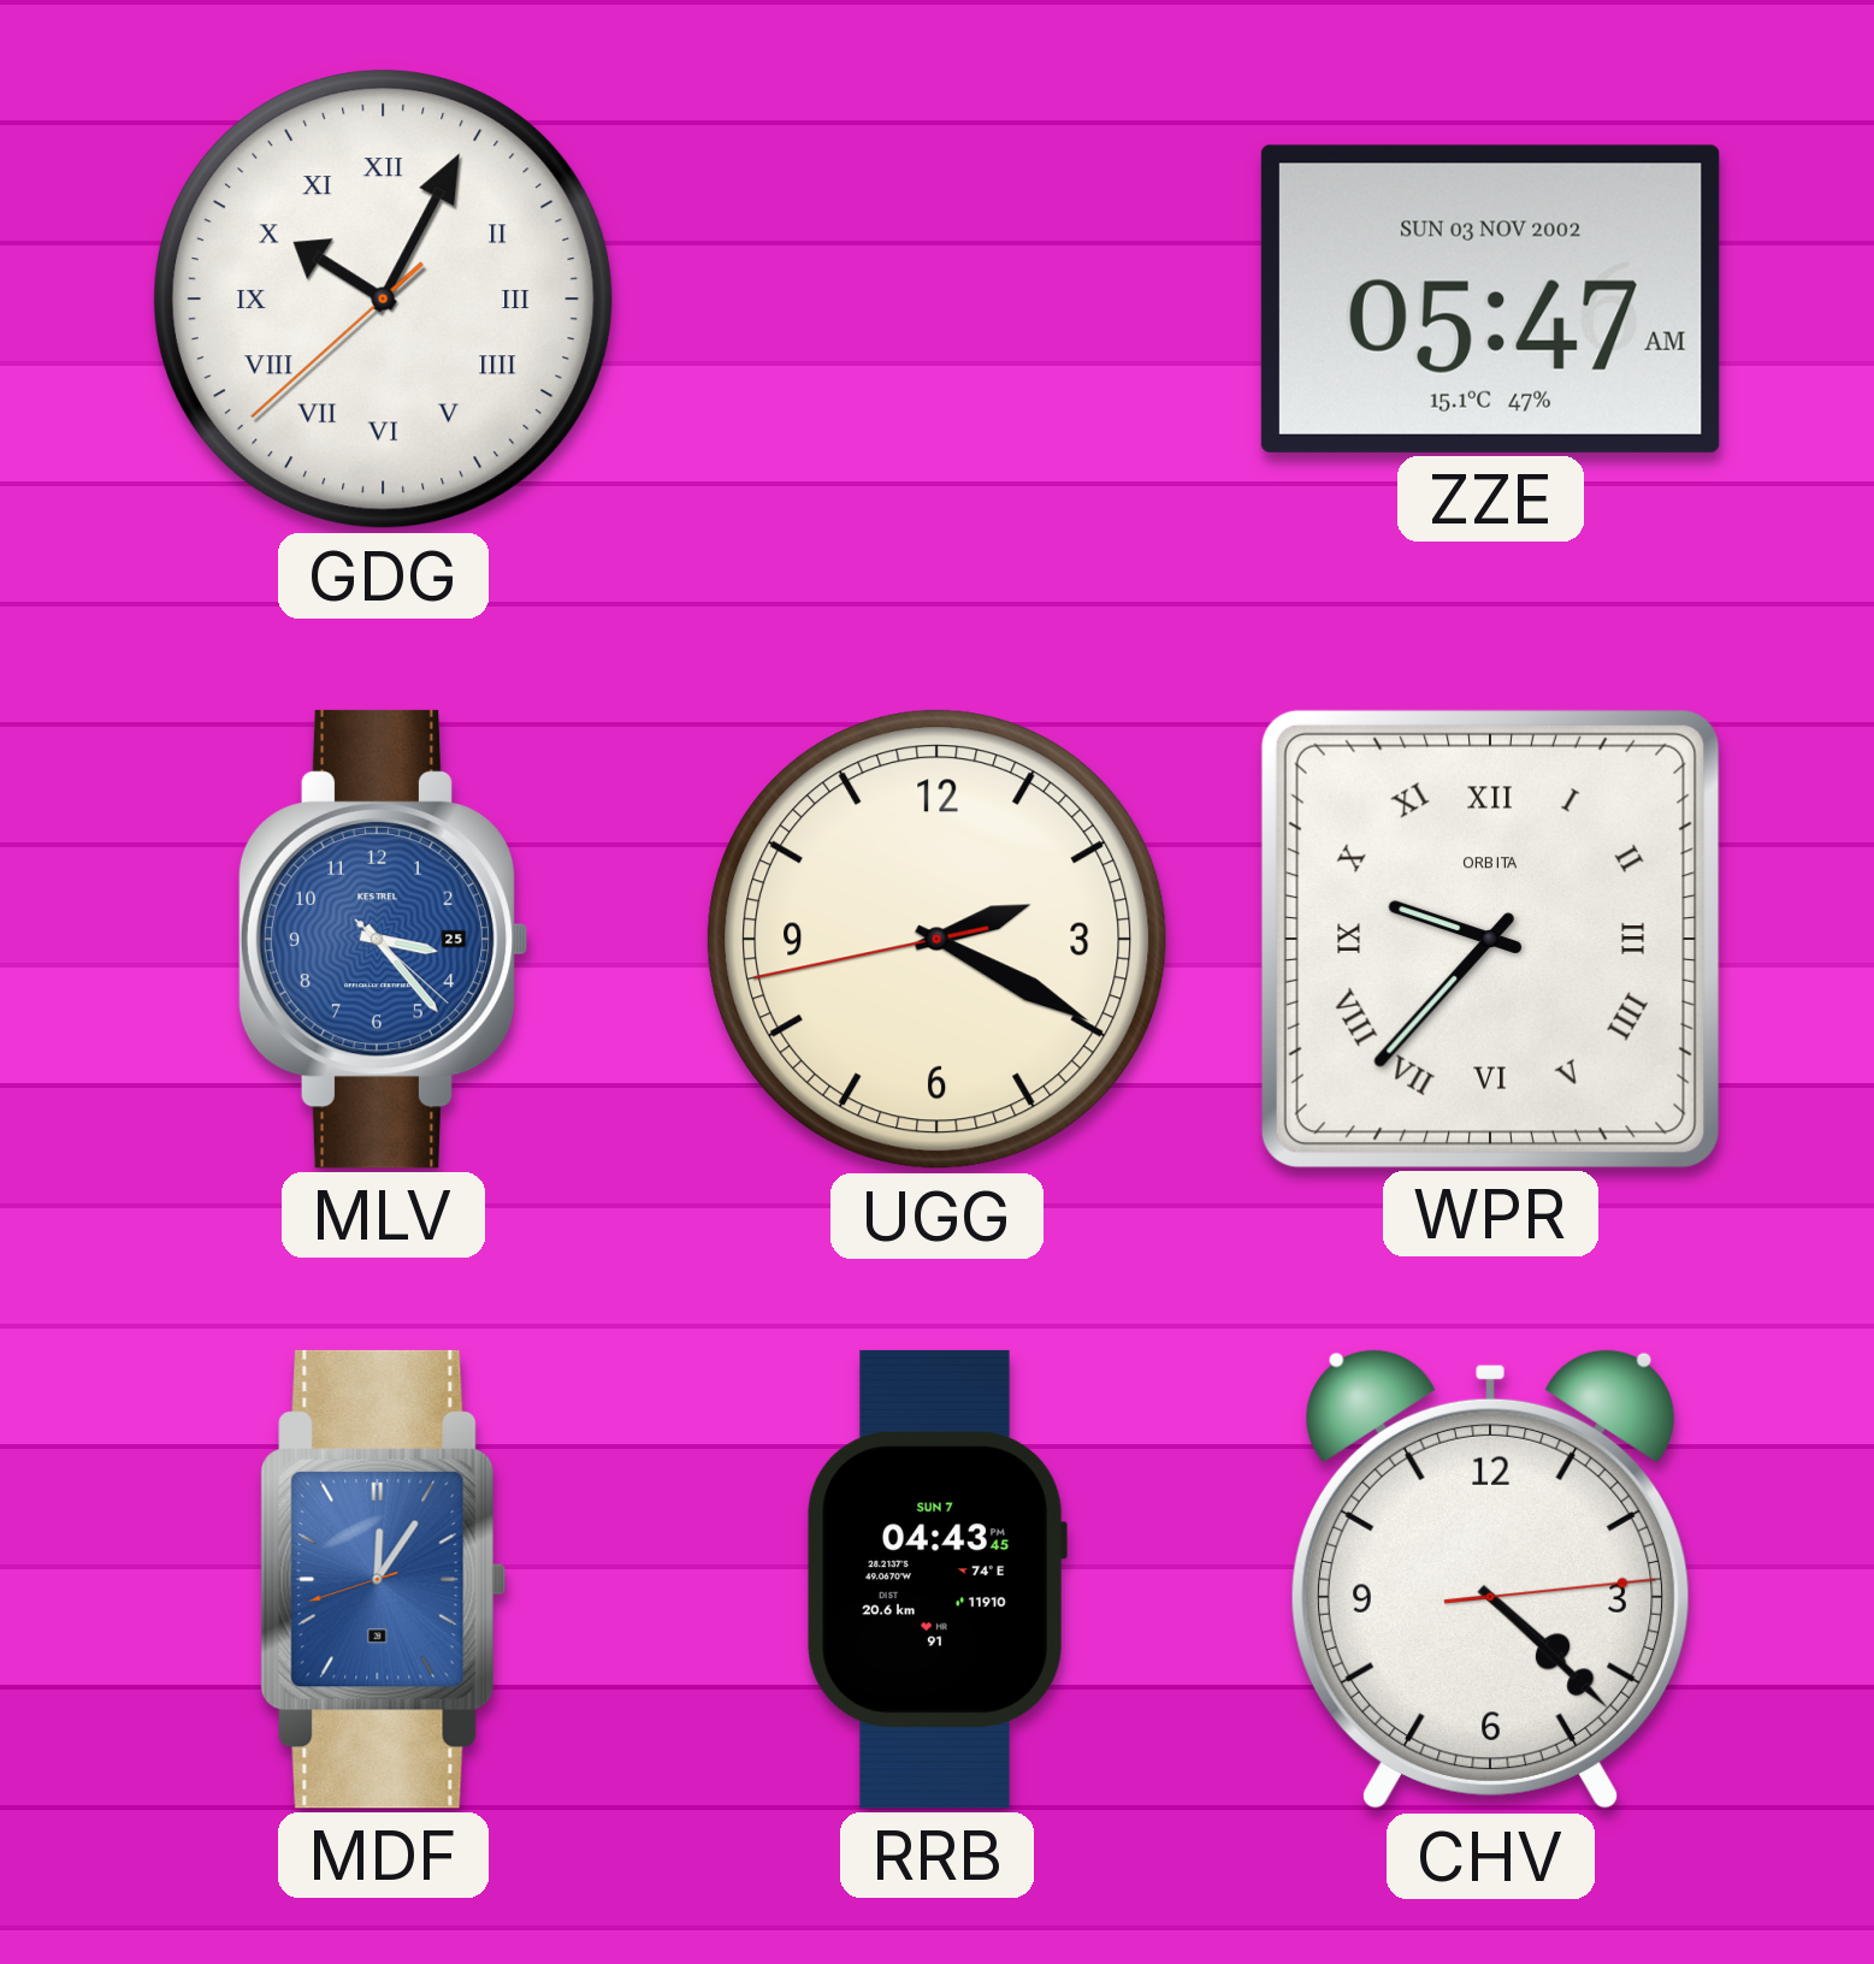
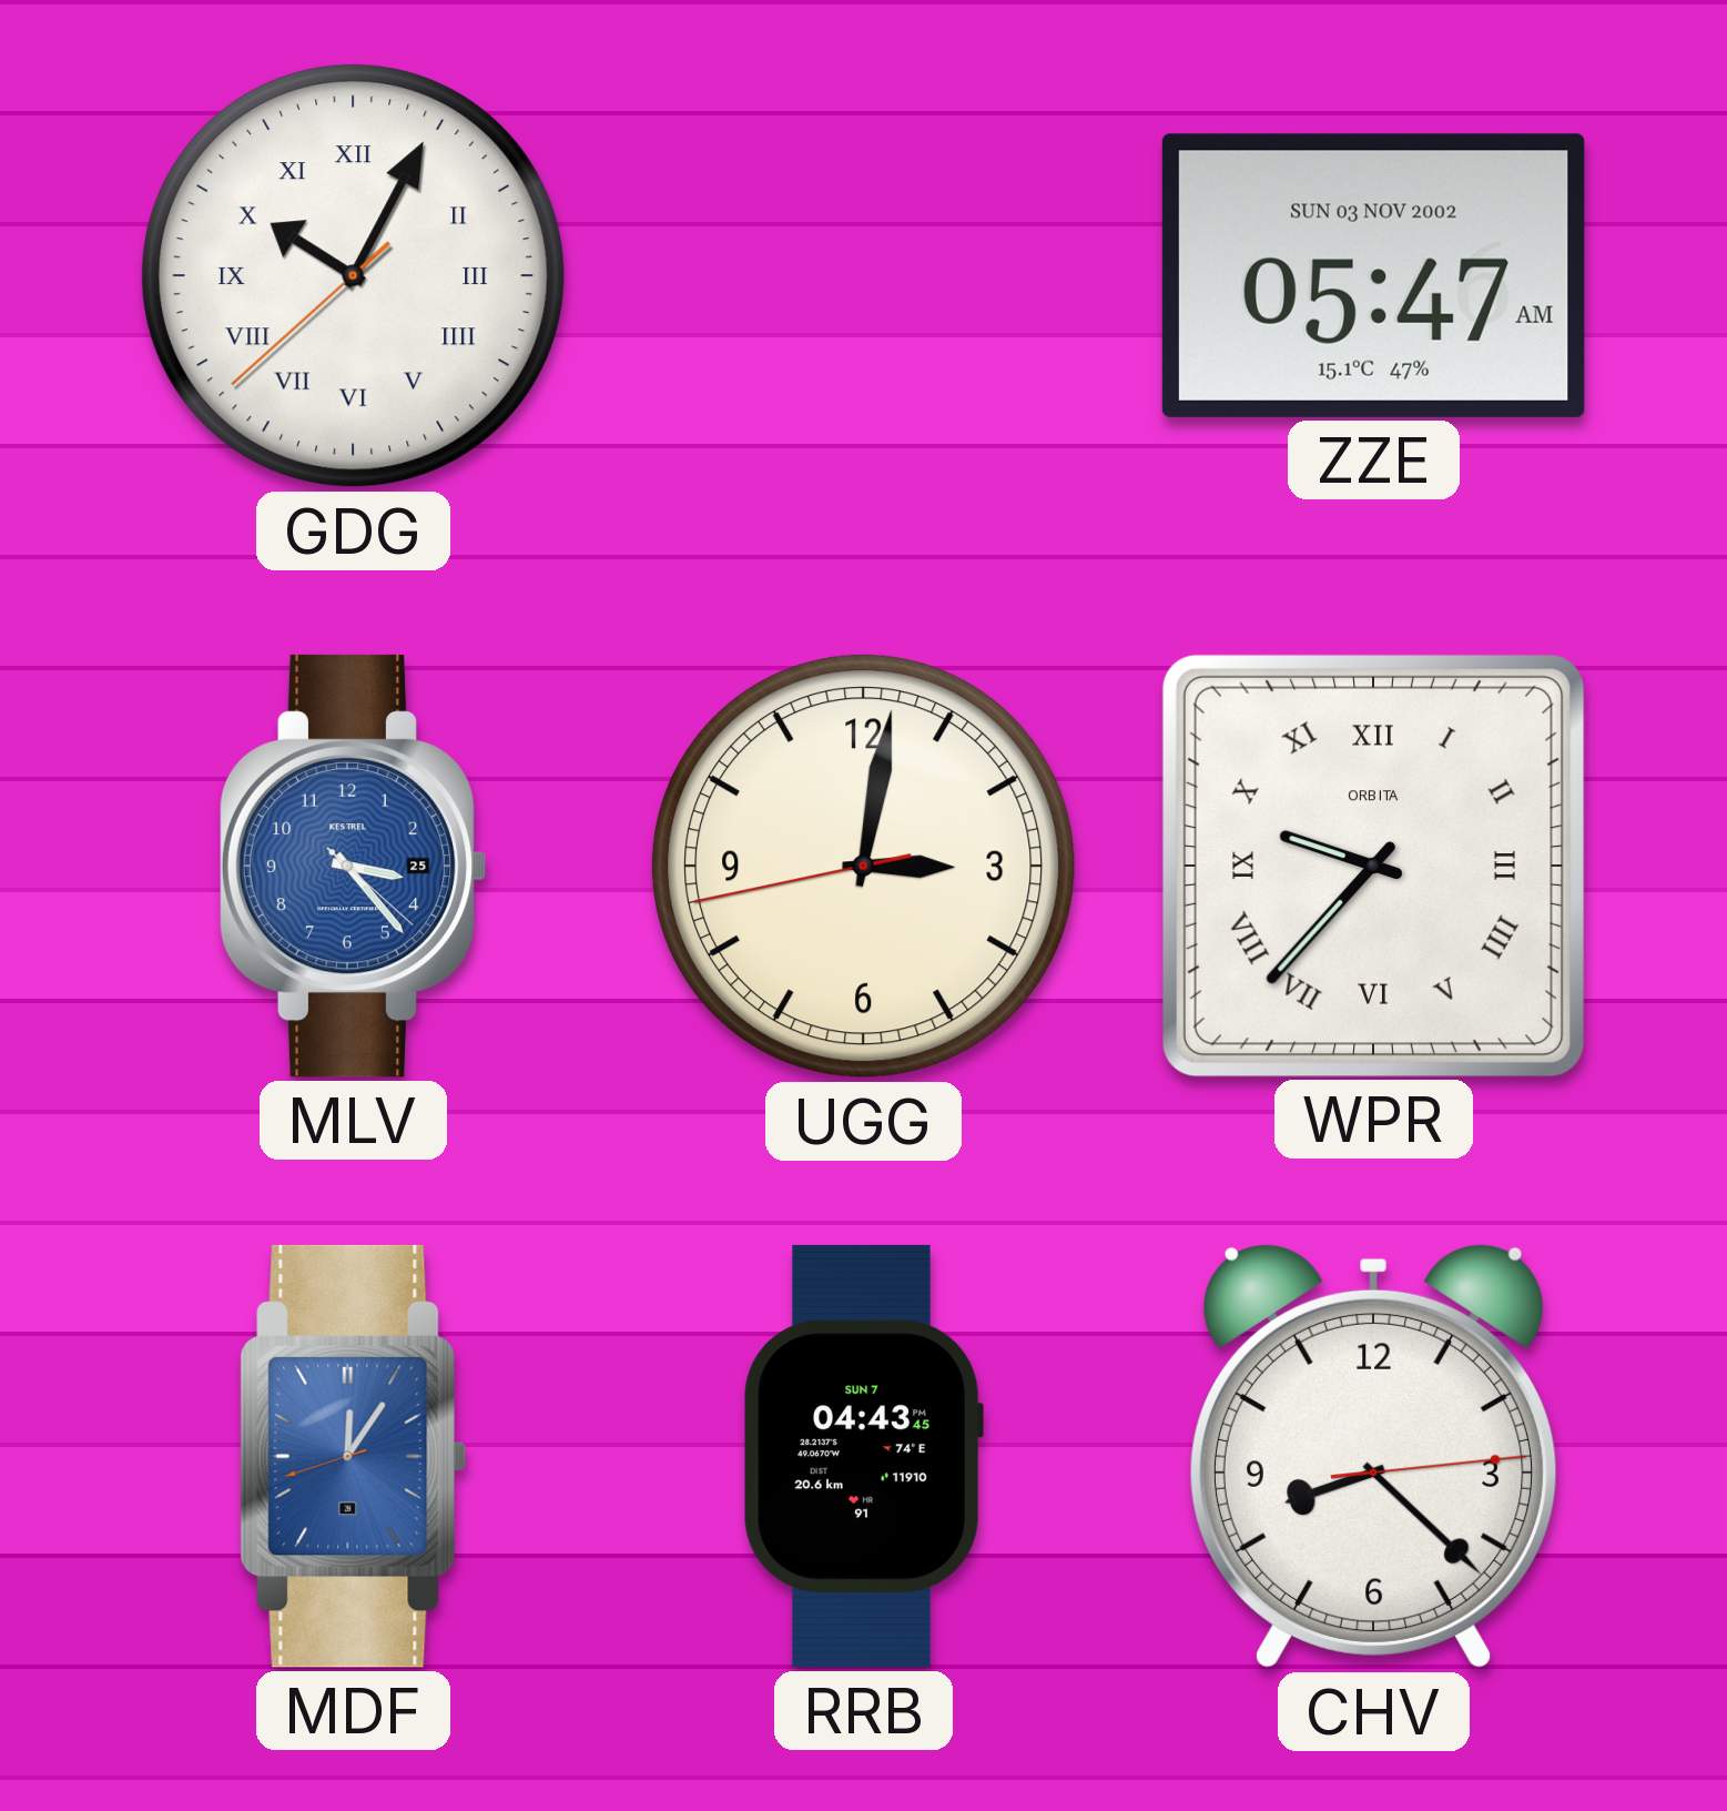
UGG: 2:19 -> 3:01
CHV: 4:22 -> 8:22
